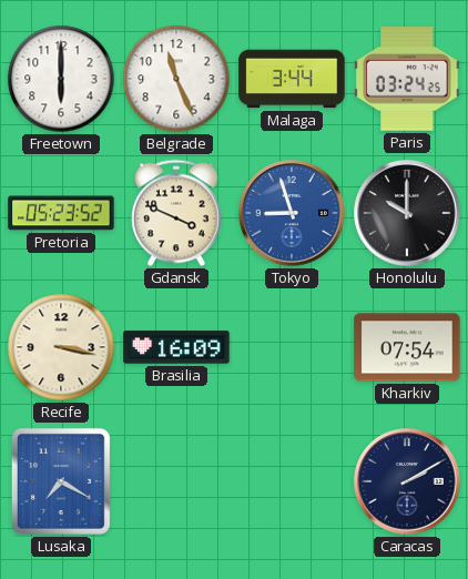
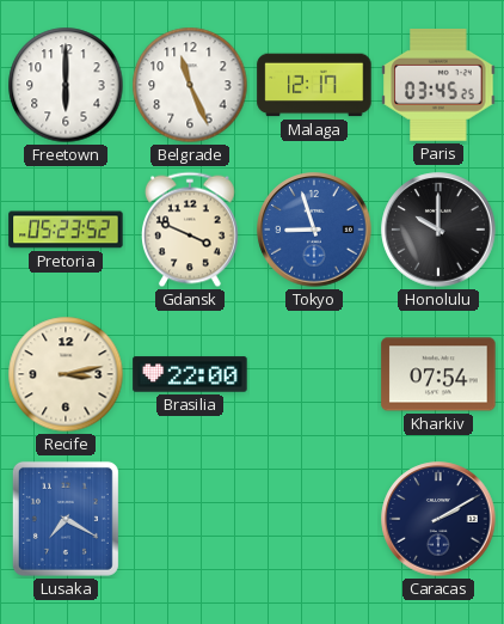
Malaga: 3:44 -> 12:17
Paris: 03:24 -> 03:45
Recife: 3:17 -> 3:13
Brasilia: 16:09 -> 22:00
